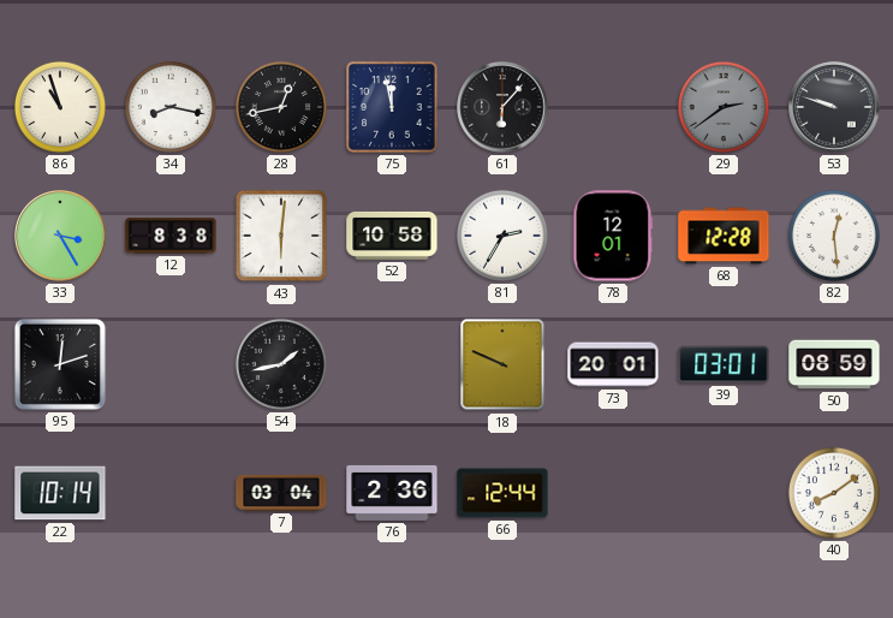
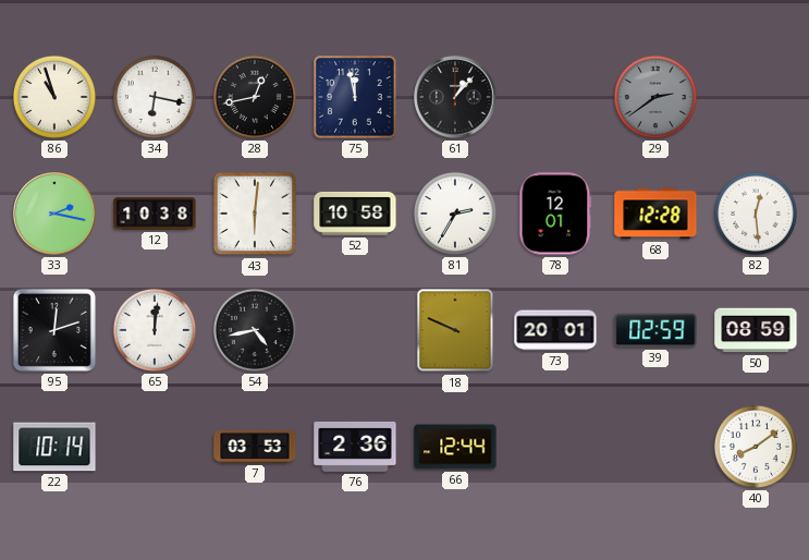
34: 8:17 -> 6:17
61: 6:07 -> 1:07
53: 9:48 -> none
33: 3:25 -> 2:17
12: 8:38 -> 10:38
65: none -> 12:01
54: 1:43 -> 4:43
39: 03:01 -> 02:59
7: 03:04 -> 03:53
